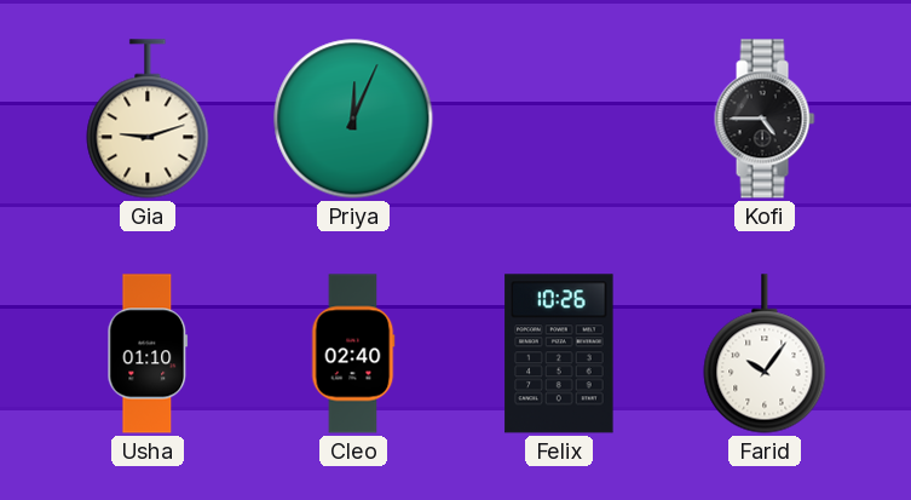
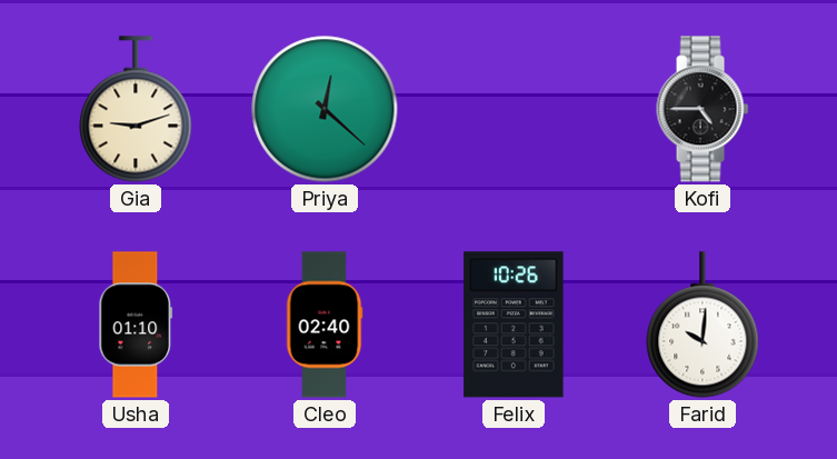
Priya: 12:04 -> 12:22
Farid: 10:06 -> 10:01
